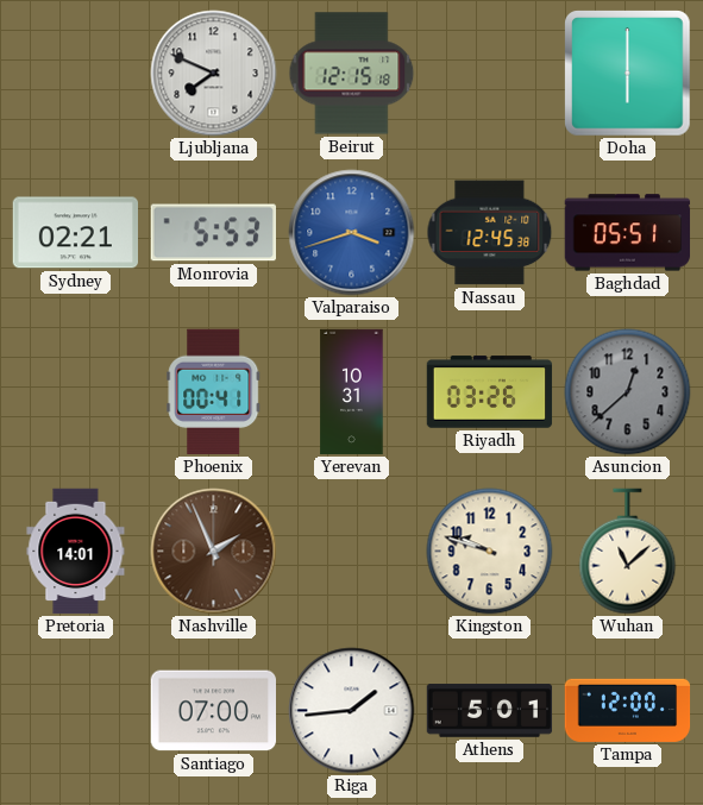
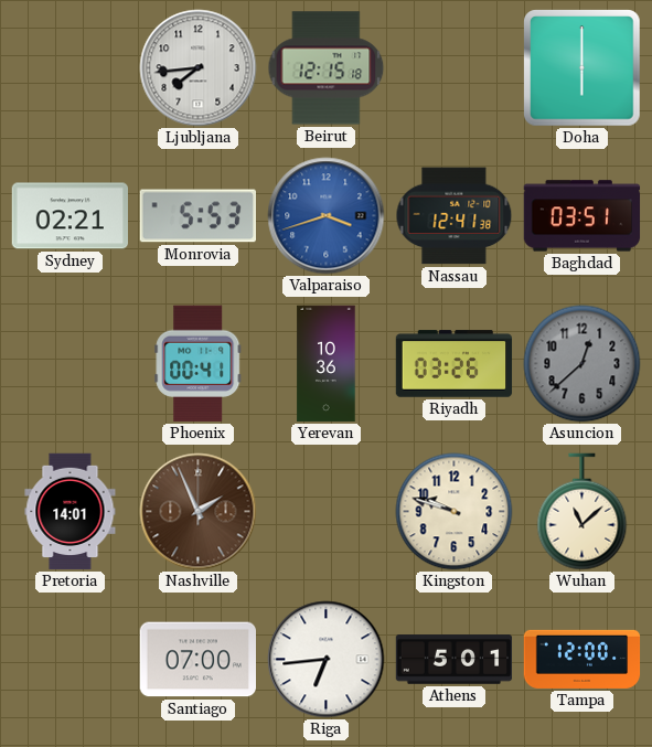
Ljubljana: 7:49 -> 7:44
Nassau: 12:45 -> 12:41
Baghdad: 05:51 -> 03:51
Yerevan: 10:31 -> 10:36
Riga: 1:44 -> 6:44
